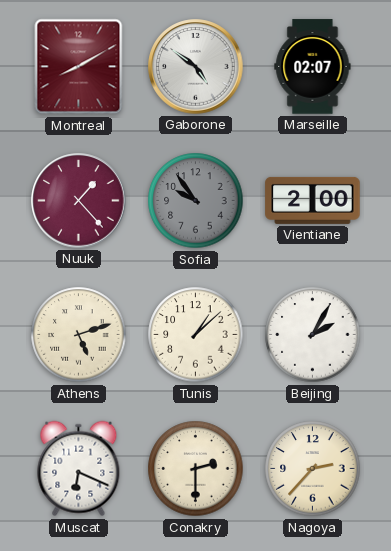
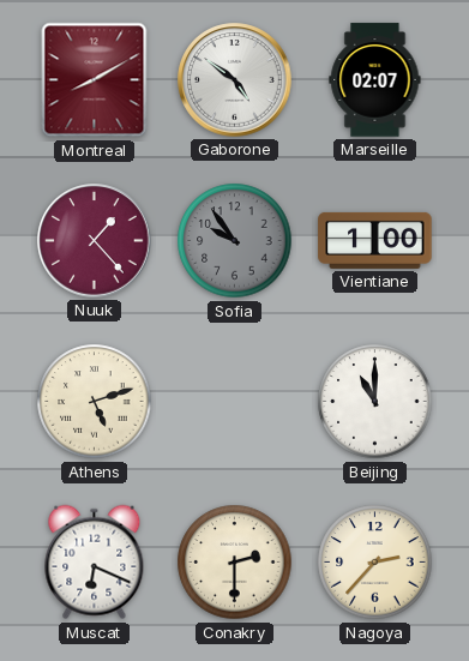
Vientiane: 2:00 -> 1:00
Tunis: 1:08 -> none
Beijing: 2:05 -> 11:00
